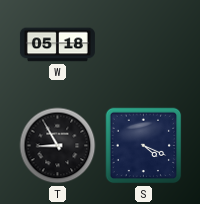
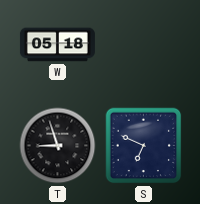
T: 8:55 -> 8:57
S: 4:19 -> 6:49
